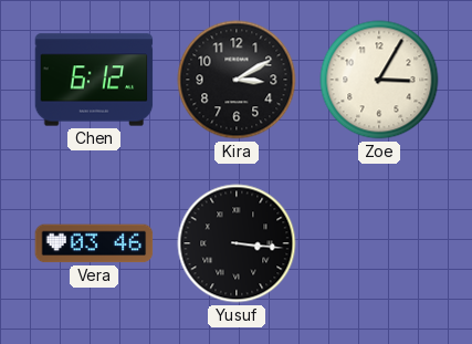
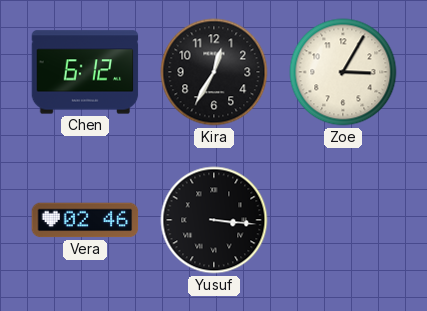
Kira: 3:10 -> 12:35
Vera: 03:46 -> 02:46
